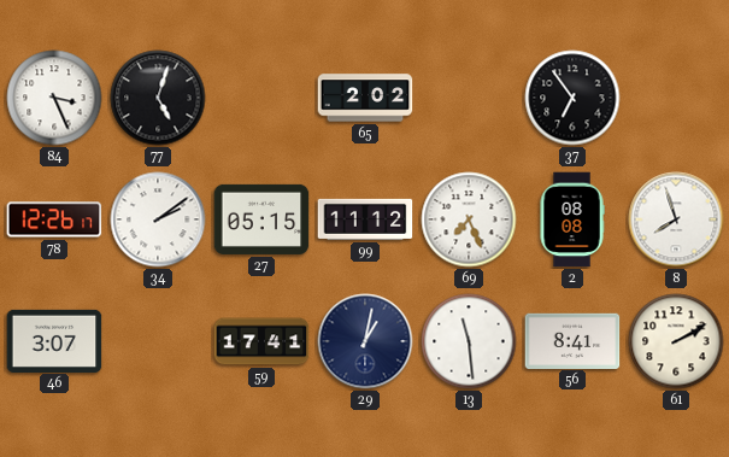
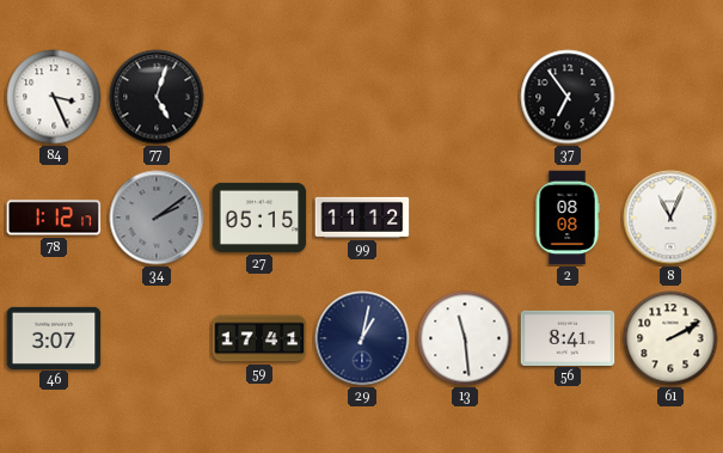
65: 2:02 -> none
78: 12:26 -> 1:12
34 dial: white -> grey
69: 7:26 -> none
8: 7:57 -> 11:04
